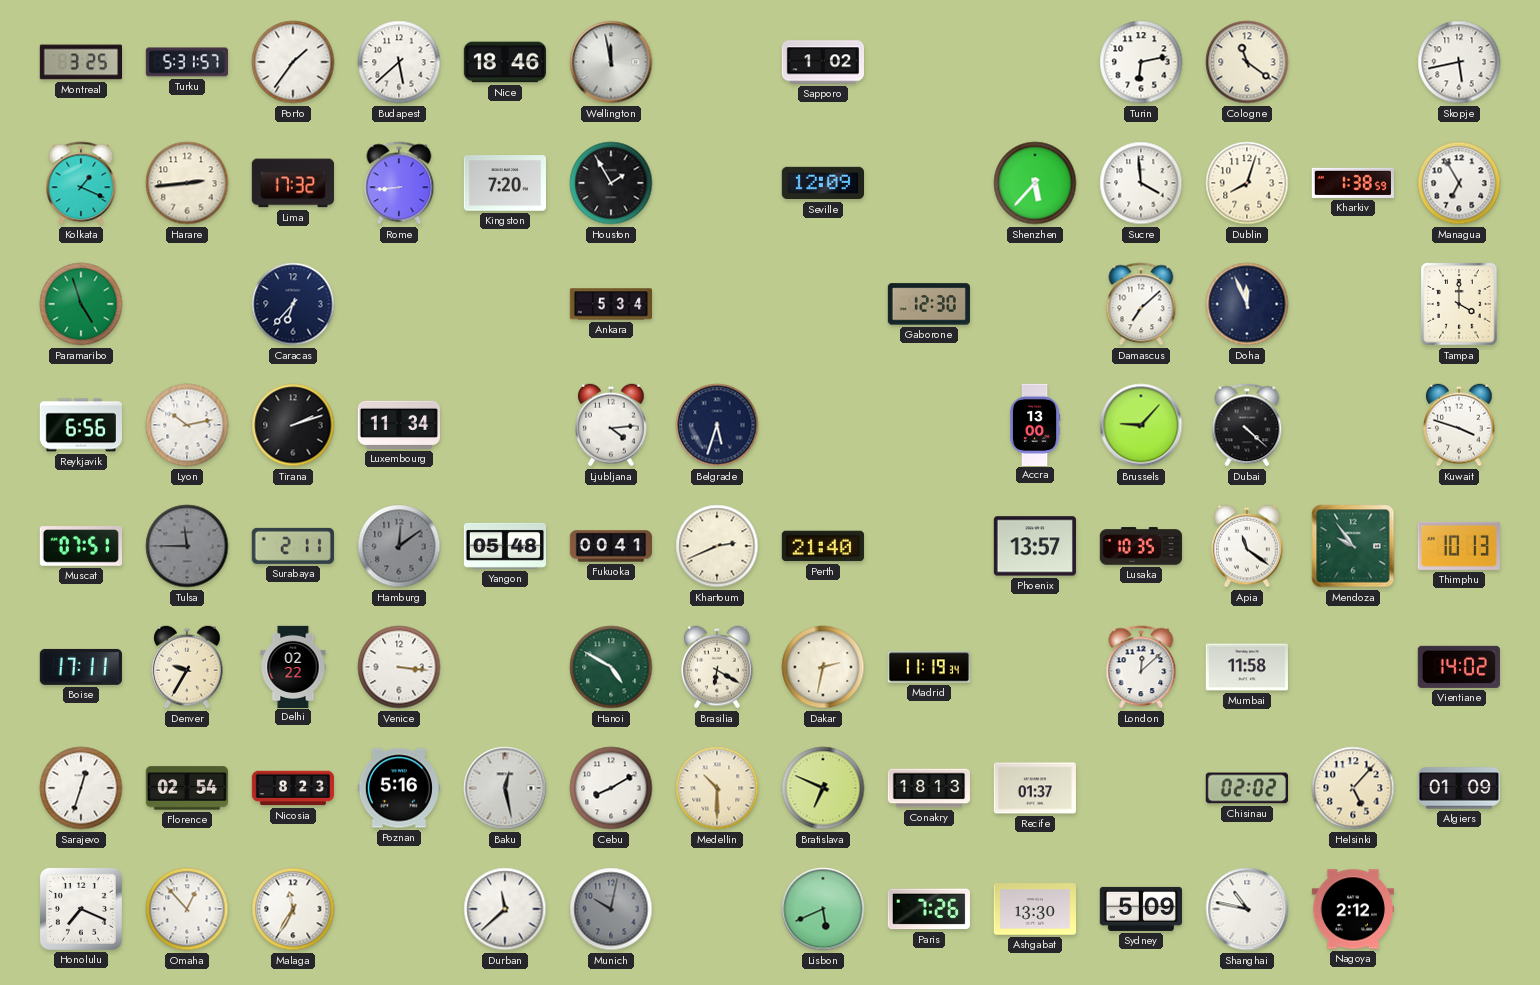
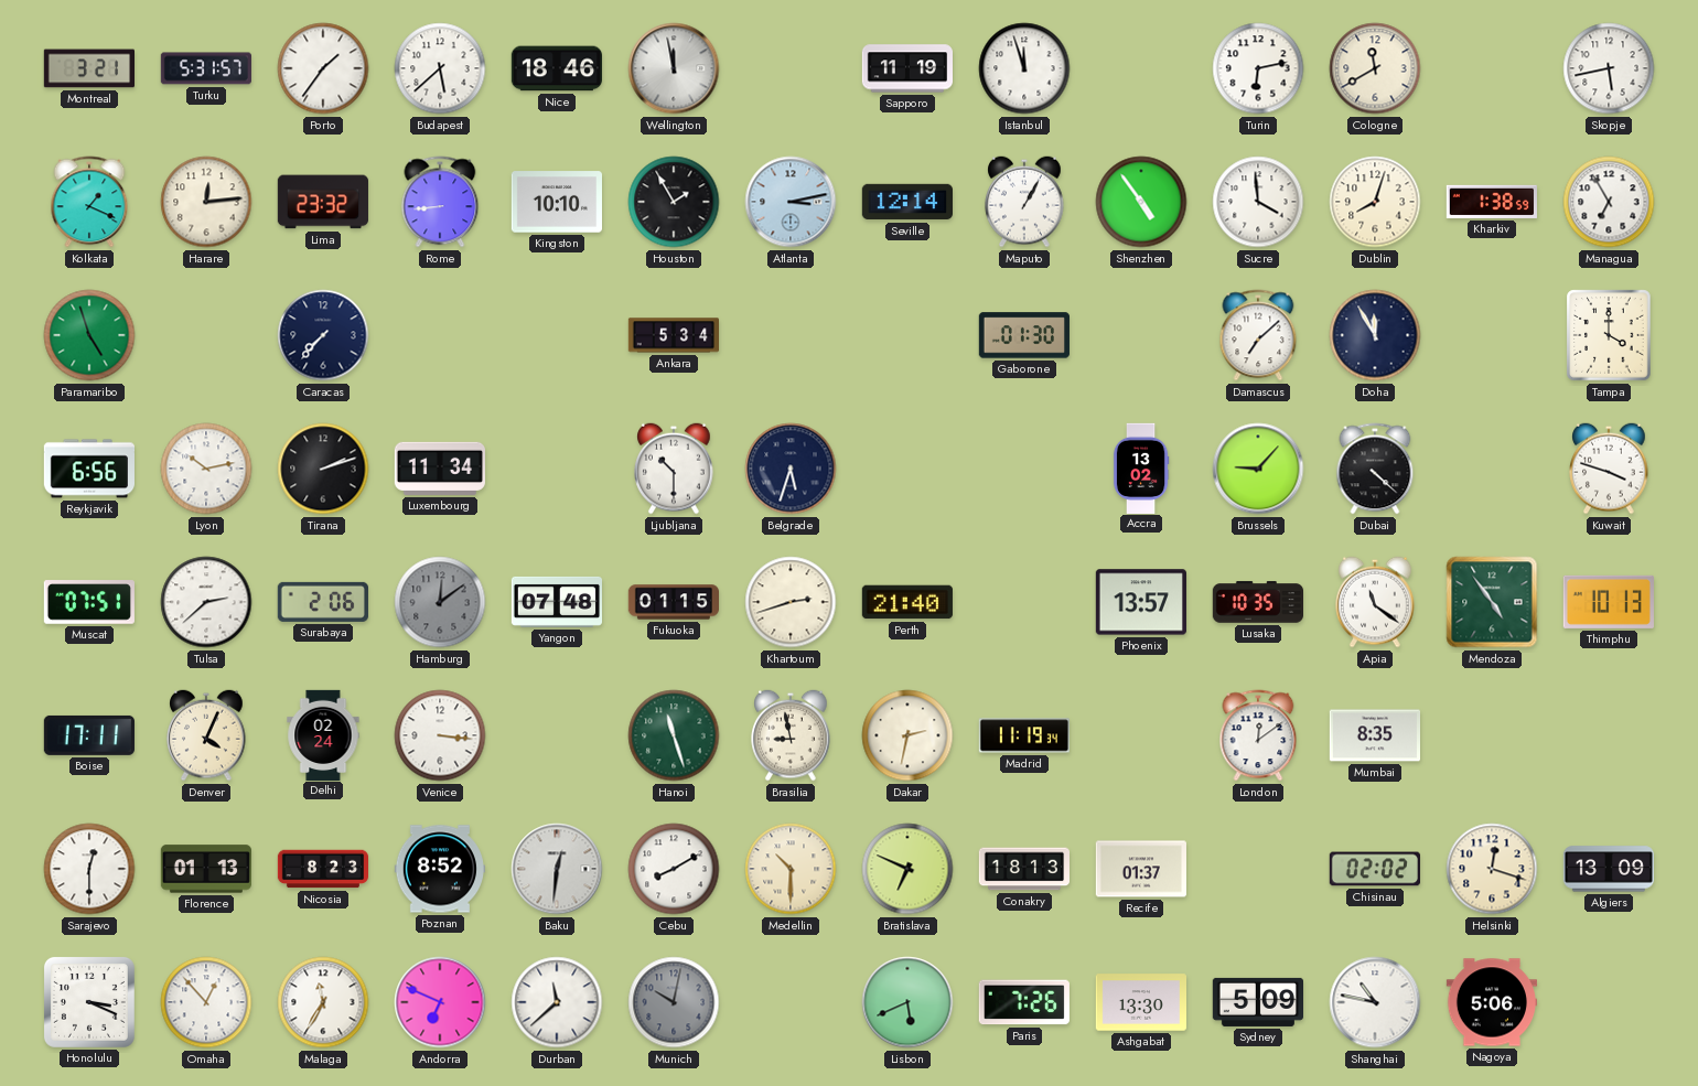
Montreal: 3:25 -> 3:21
Sapporo: 1:02 -> 11:19
Istanbul: none -> 11:57
Cologne: 11:21 -> 11:40
Harare: 2:44 -> 12:14
Lima: 17:32 -> 23:32
Kingston: 7:20 -> 10:10
Atlanta: none -> 3:13
Seville: 12:09 -> 12:14
Maputo: none -> 1:05
Shenzhen: 5:37 -> 4:54
Caracas: 6:37 -> 7:37
Gaborone: 12:30 -> 01:30
Doha: 11:56 -> 11:55
Ljubljana: 4:14 -> 10:30
Accra: 13:00 -> 13:02
Tulsa: 11:45 -> 2:38
Tulsa dial: grey -> white
Surabaya: 2:11 -> 2:06
Yangon: 05:48 -> 07:48
Fukuoka: 00:41 -> 01:15
Khartoum: 2:41 -> 2:42
Mendoza: 9:54 -> 4:54
Denver: 9:35 -> 4:04
Delhi: 02:22 -> 02:24
Hanoi: 4:50 -> 11:27
Brasilia: 6:20 -> 8:58
London: 12:08 -> 12:09
Mumbai: 11:58 -> 8:35
Vientiane: 14:02 -> none
Sarajevo: 12:33 -> 12:30
Florence: 02:54 -> 01:13
Poznan: 5:16 -> 8:52
Baku: 12:28 -> 12:31
Helsinki: 5:07 -> 12:18
Algiers: 01:09 -> 13:09
Honolulu: 7:19 -> 3:19
Andorra: none -> 6:49
Nagoya: 2:12 -> 5:06
